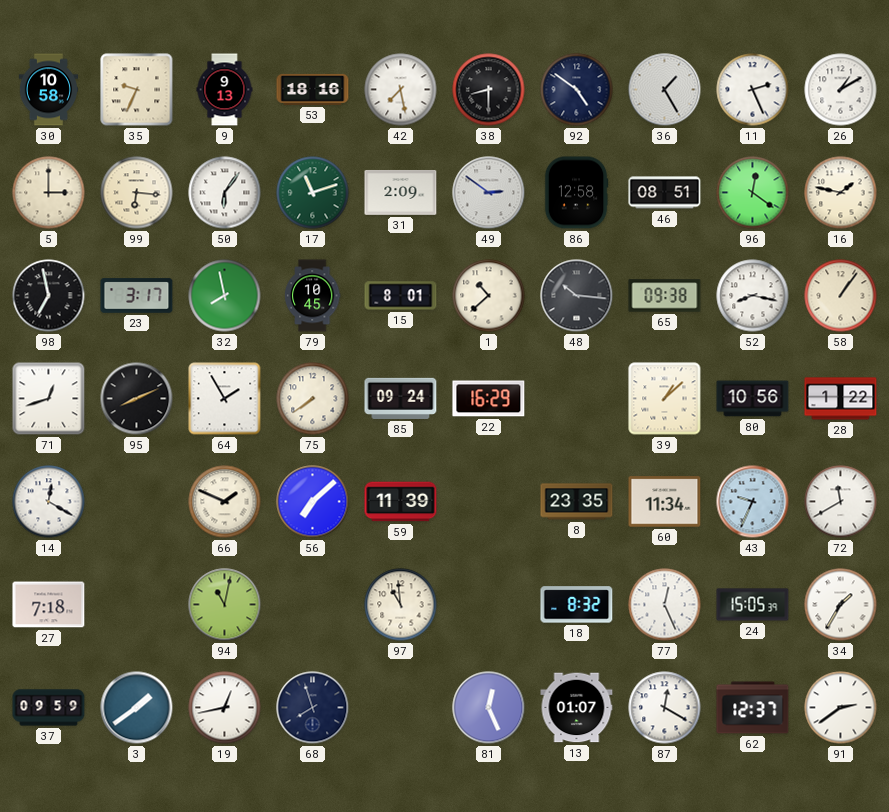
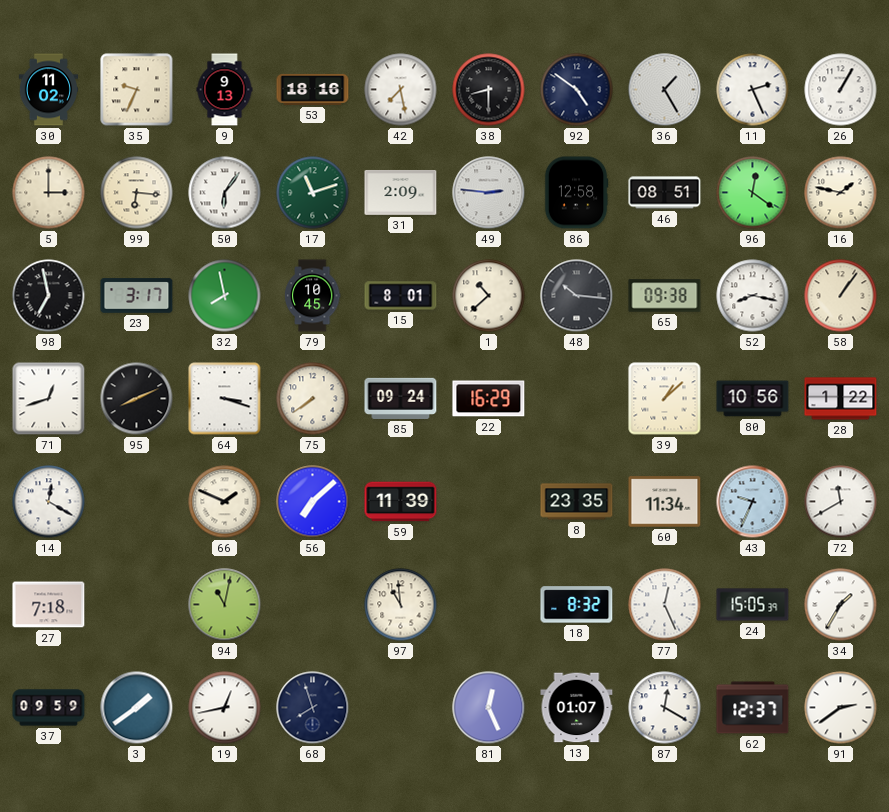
30: 10:58 -> 11:02
26: 1:10 -> 1:05
49: 2:51 -> 2:46
64: 1:55 -> 3:18
